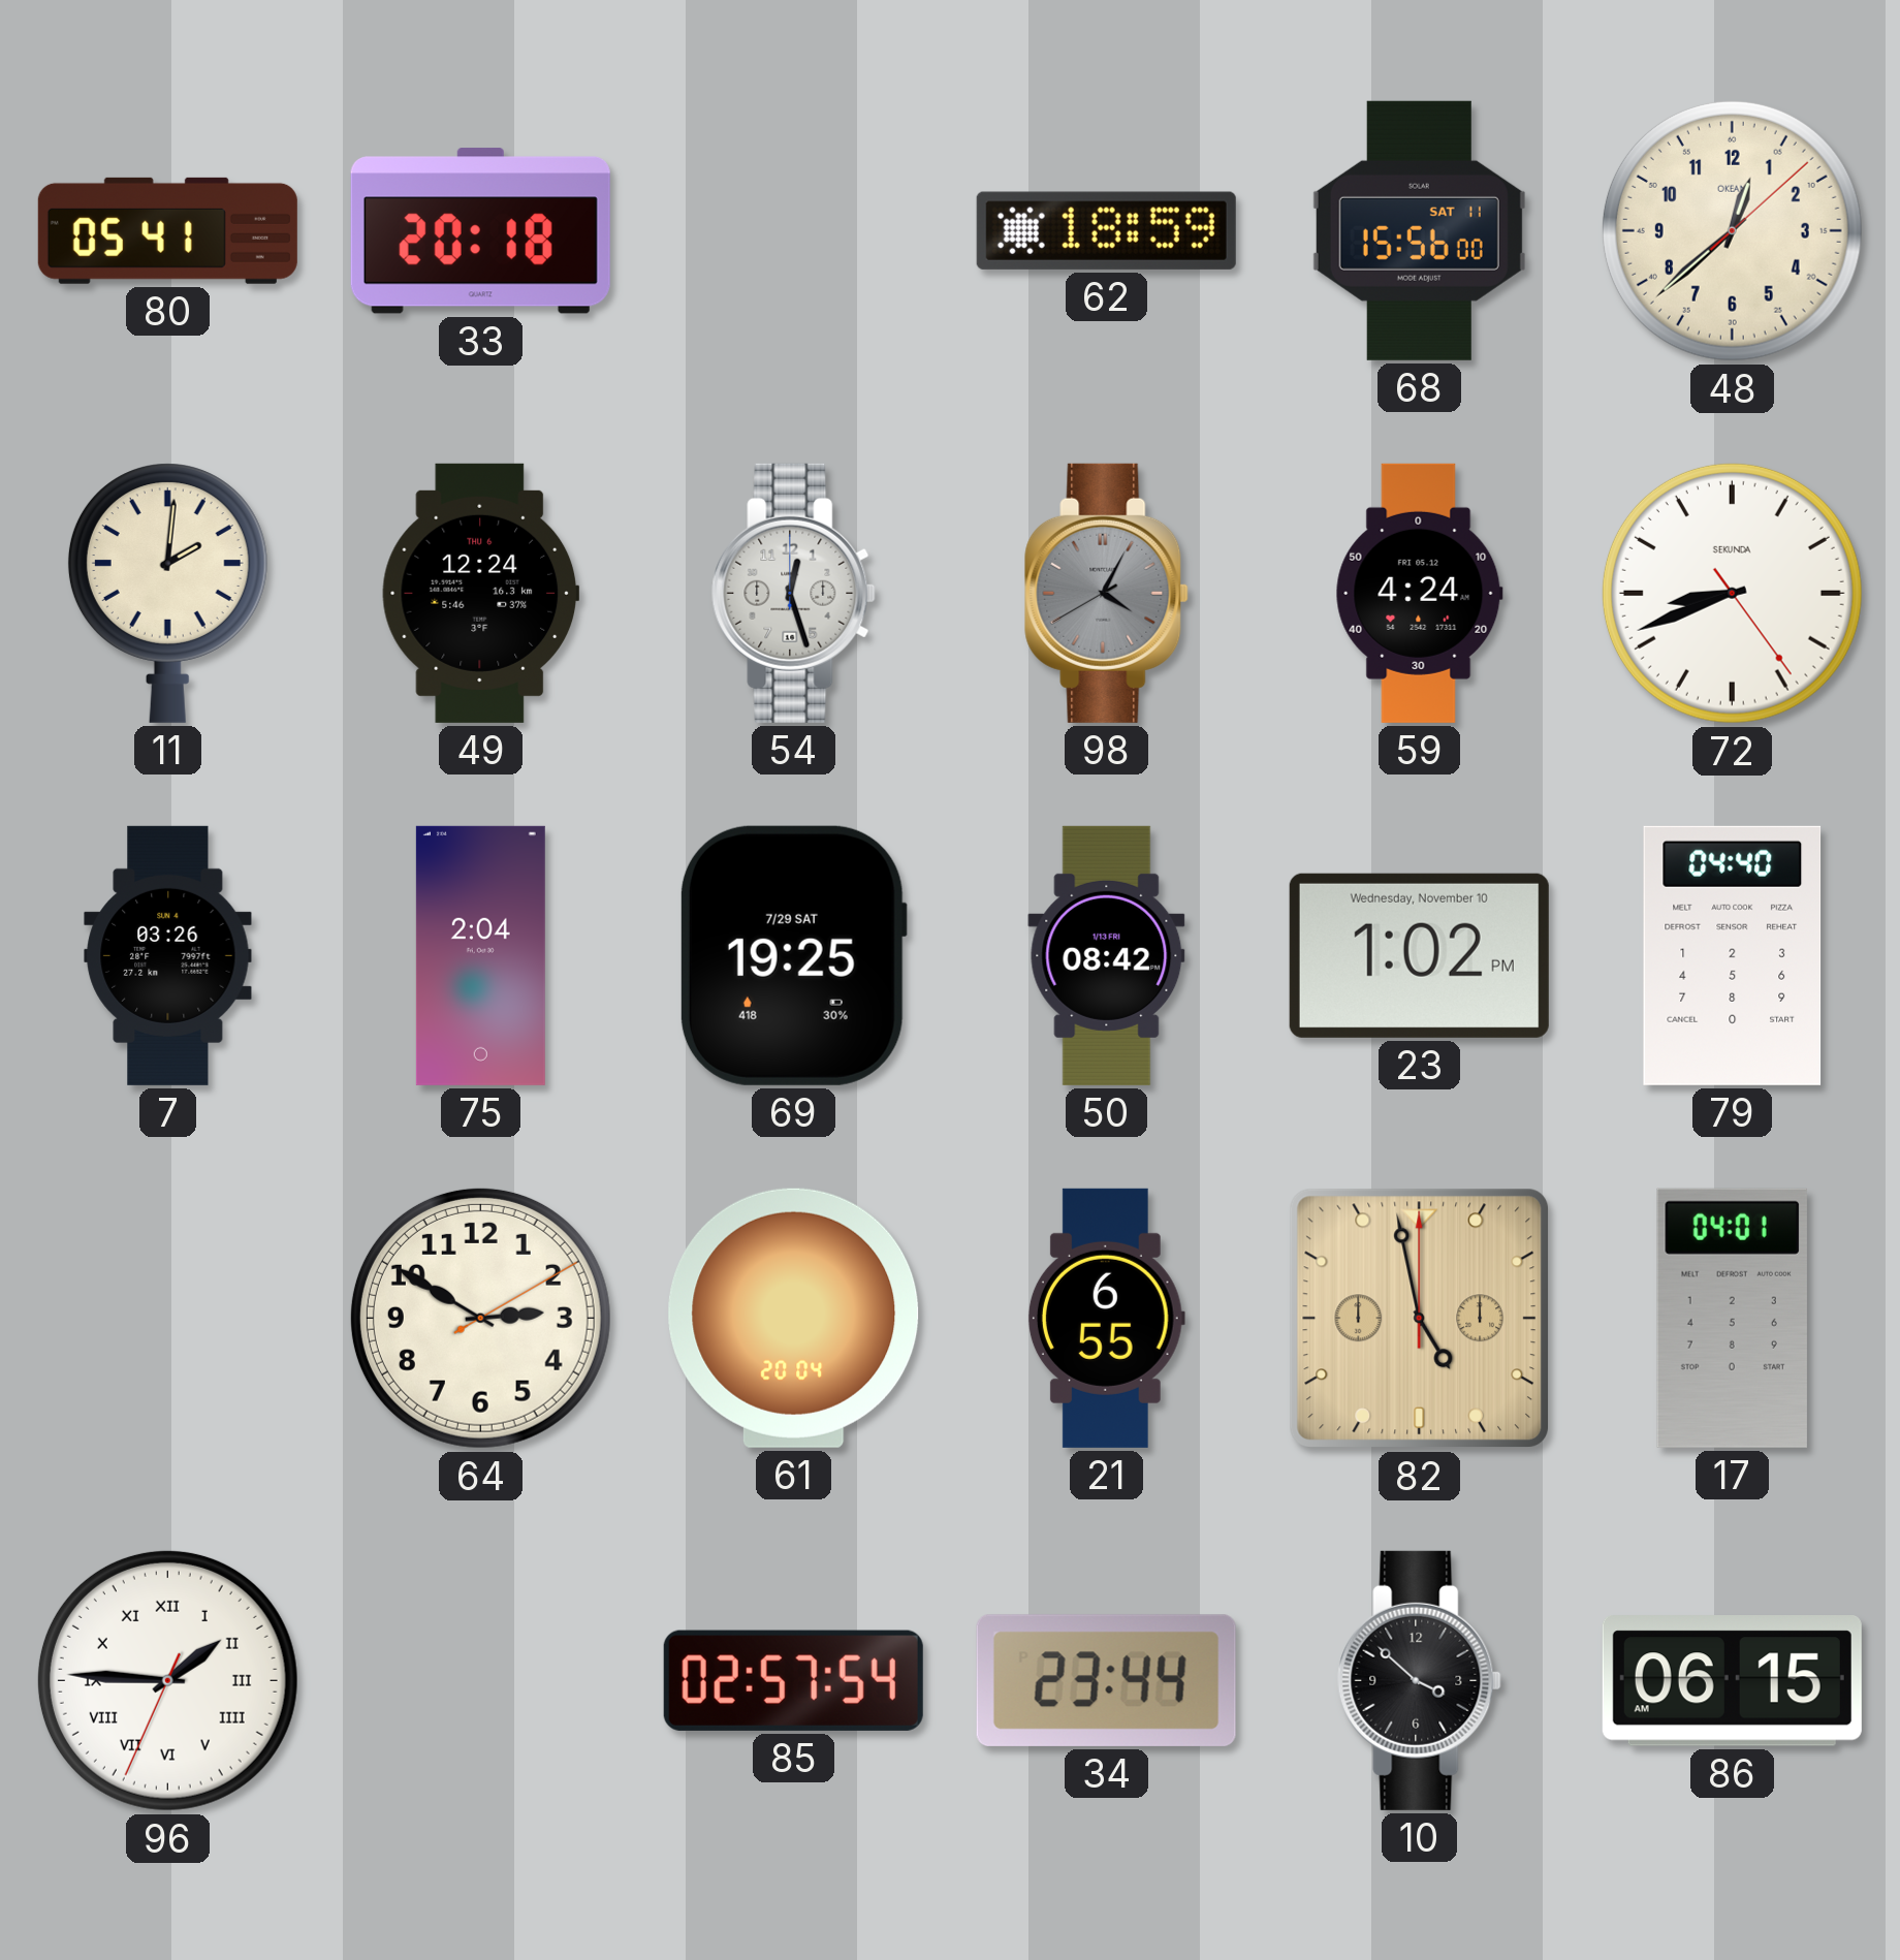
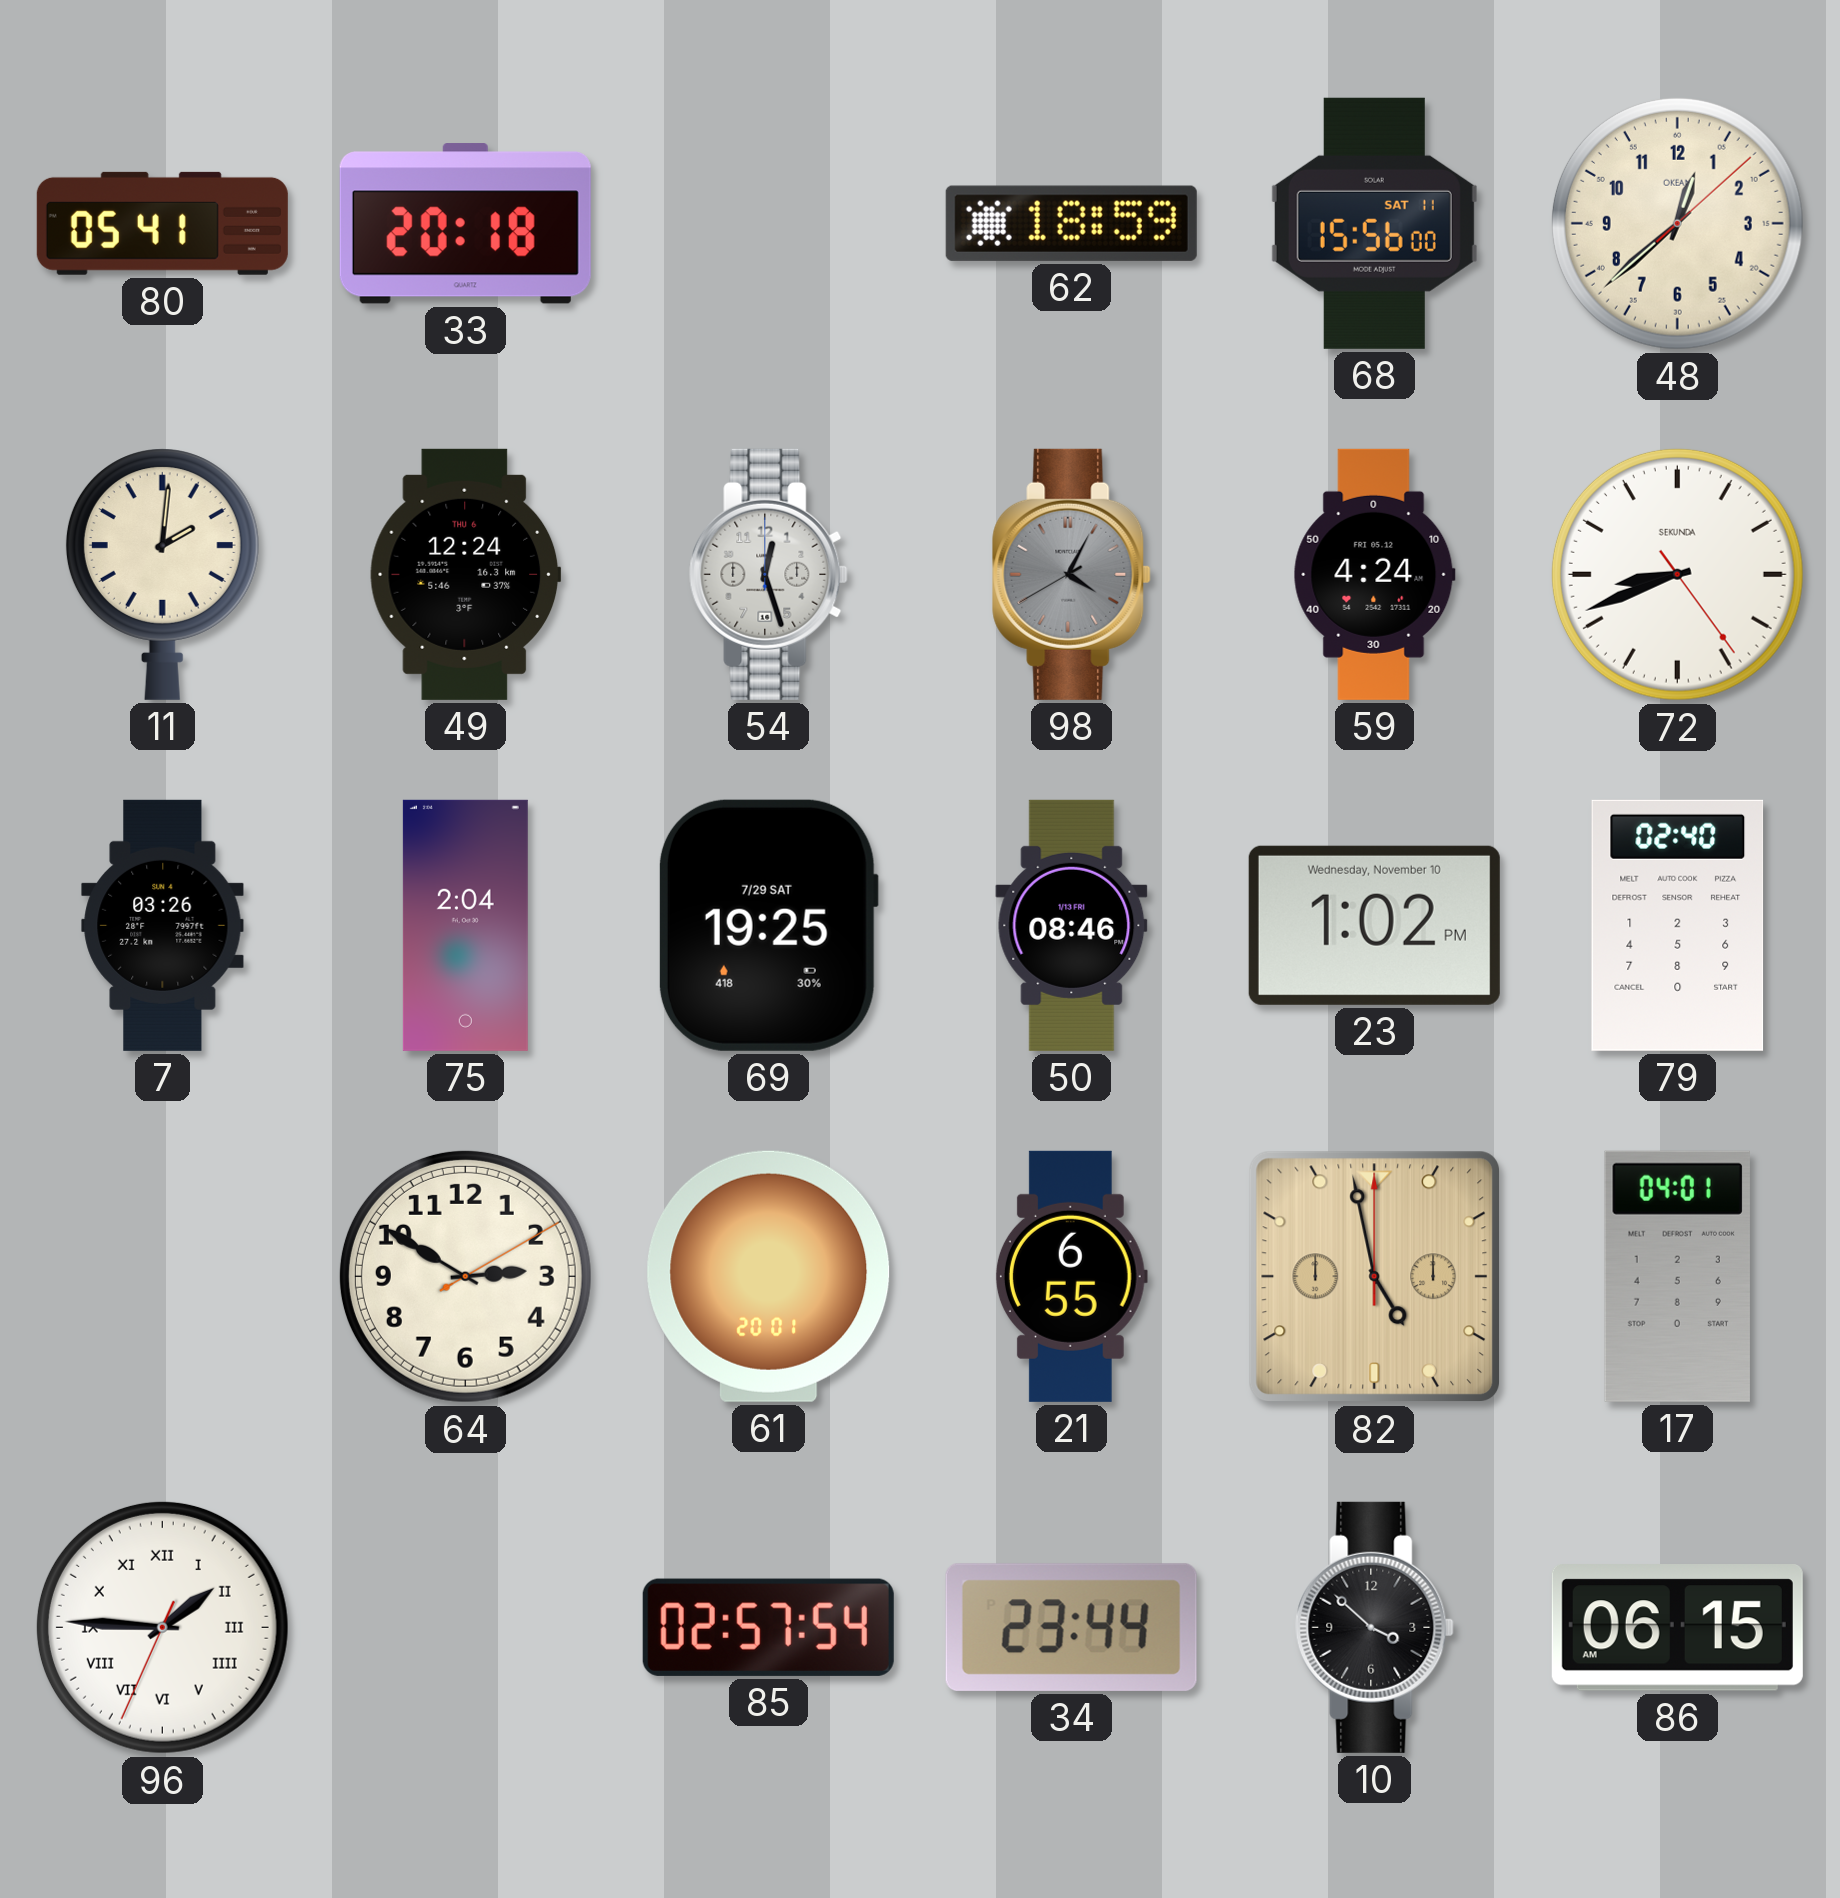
50: 08:42 -> 08:46
79: 04:40 -> 02:40
61: 20:04 -> 20:01
